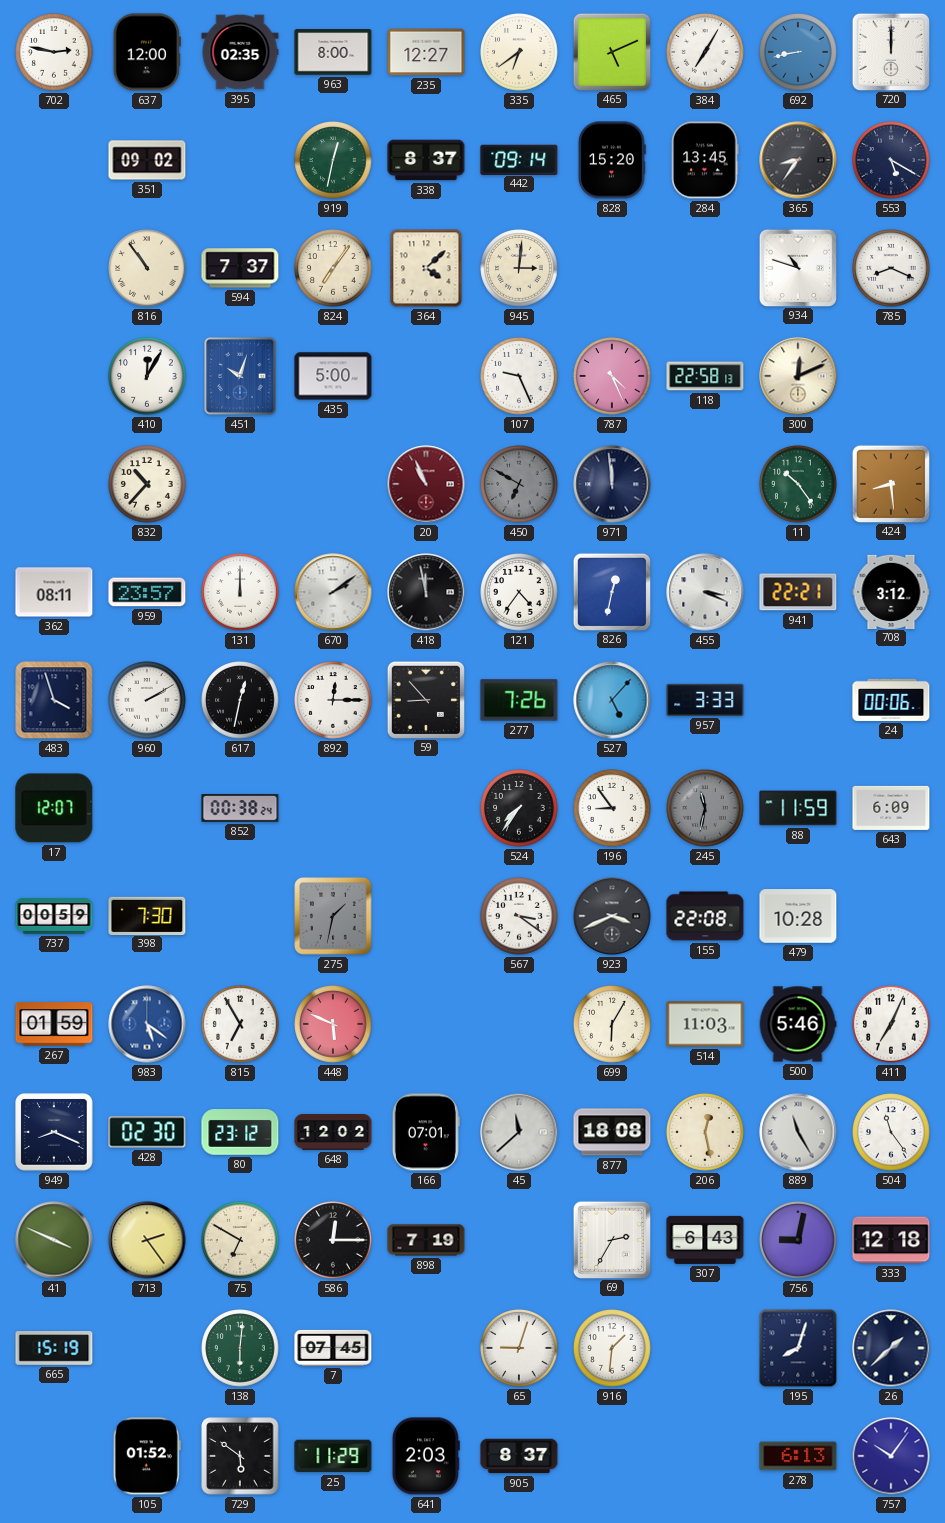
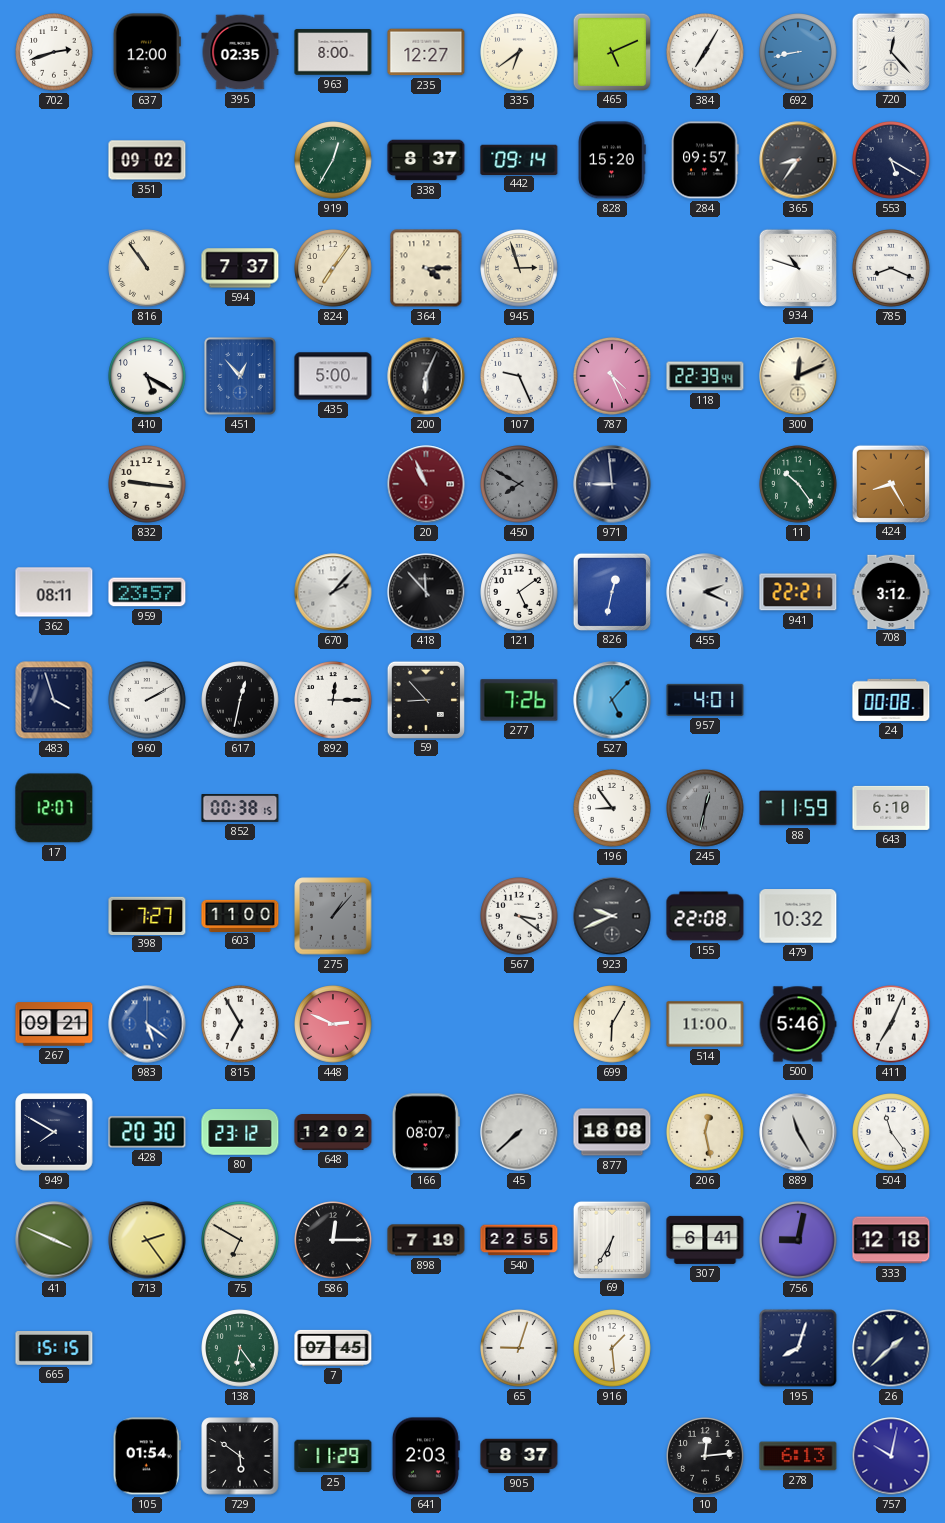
702: 2:47 -> 2:42
720: 12:00 -> 12:23
919: 12:32 -> 12:35
284: 13:45 -> 09:57
364: 4:08 -> 4:15
945: 3:01 -> 2:57
410: 12:05 -> 5:20
451: 10:03 -> 12:53
200: none -> 6:04
118: 22:58 -> 22:39
832: 10:37 -> 9:16
450: 6:50 -> 7:50
971: 11:59 -> 8:59
424: 8:29 -> 8:25
131: 12:00 -> none
670: 2:09 -> 2:07
418: 11:58 -> 11:53
121: 4:36 -> 5:09
455: 3:19 -> 2:19
957: 3:33 -> 4:01
24: 00:06 -> 00:08
852: 00:38:24 -> 00:38:15
524: 7:36 -> none
245: 11:32 -> 12:32
643: 6:09 -> 6:10
737: 00:59 -> none
398: 7:30 -> 7:27
603: none -> 11:00
275: 1:32 -> 1:07
923: 3:41 -> 9:41
479: 10:28 -> 10:32
267: 01:59 -> 09:21
448: 5:49 -> 2:49
514: 11:03 -> 11:00
949: 8:19 -> 7:50
428: 02:30 -> 20:30
166: 07:01 -> 08:07
45: 11:38 -> 7:38
540: none -> 22:55
69: 2:35 -> 6:35
307: 6:43 -> 6:41
665: 15:19 -> 15:15
138: 6:01 -> 6:24
916: 1:31 -> 1:29
105: 01:52 -> 01:54
10: none -> 12:14
757: 10:06 -> 10:02
